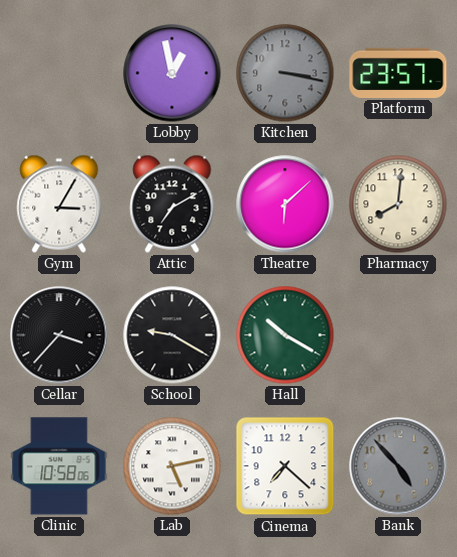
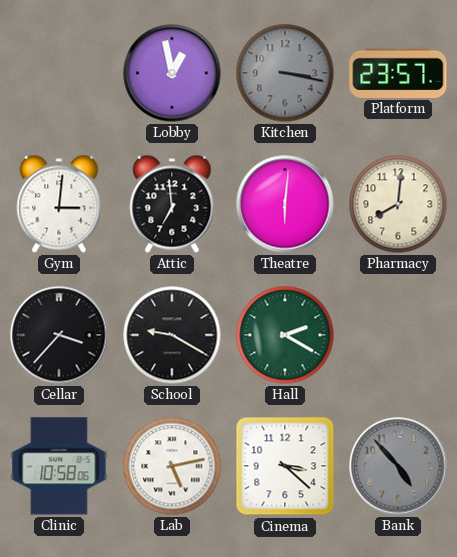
Gym: 3:05 -> 3:01
Attic: 7:10 -> 6:59
Theatre: 6:08 -> 6:01
Hall: 10:20 -> 2:20
Cinema: 7:22 -> 3:22
